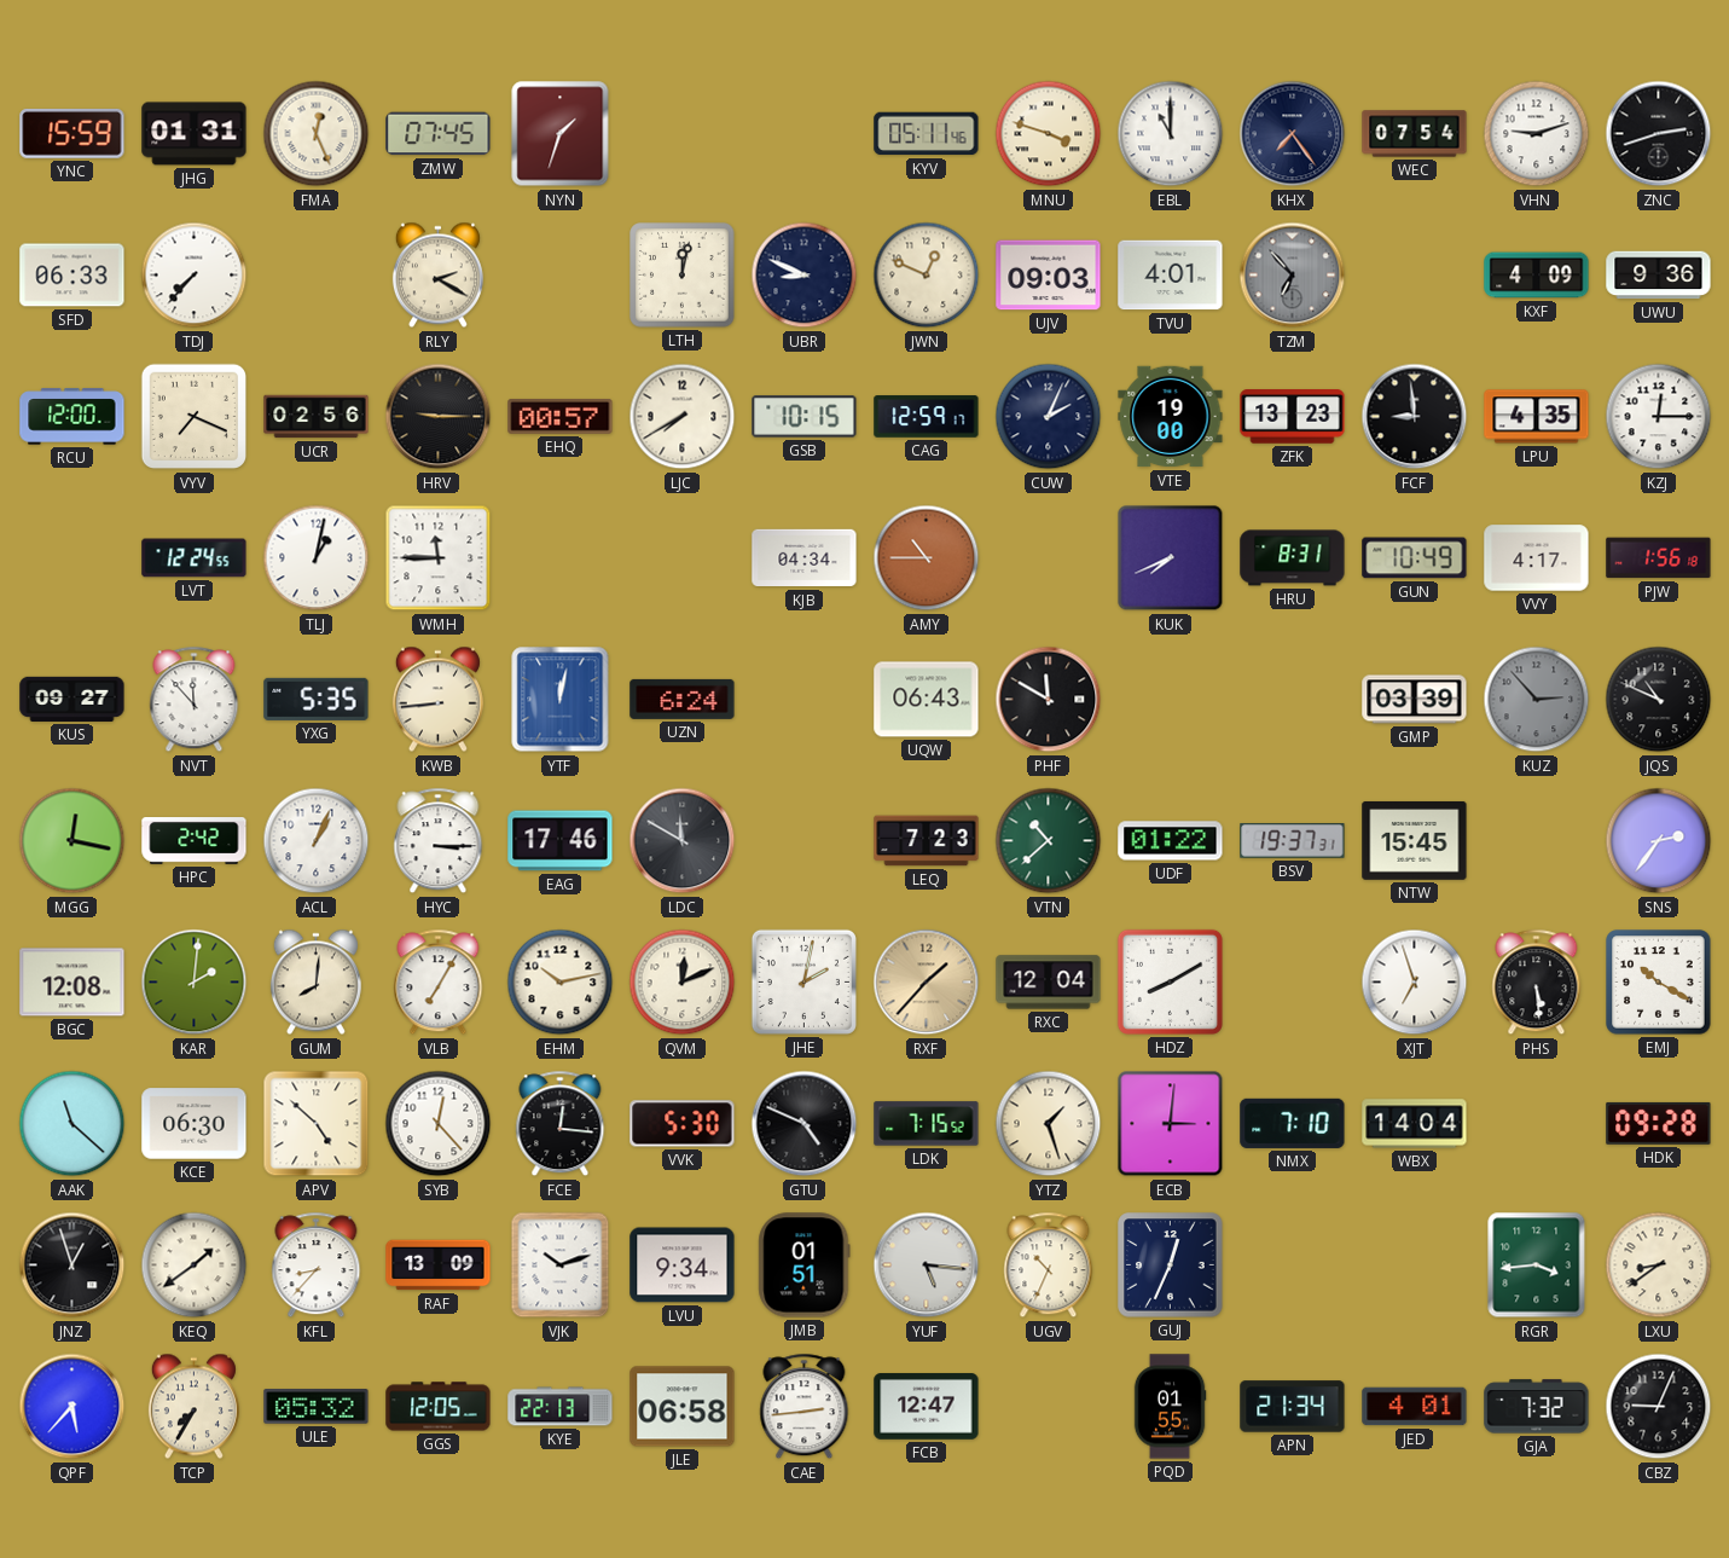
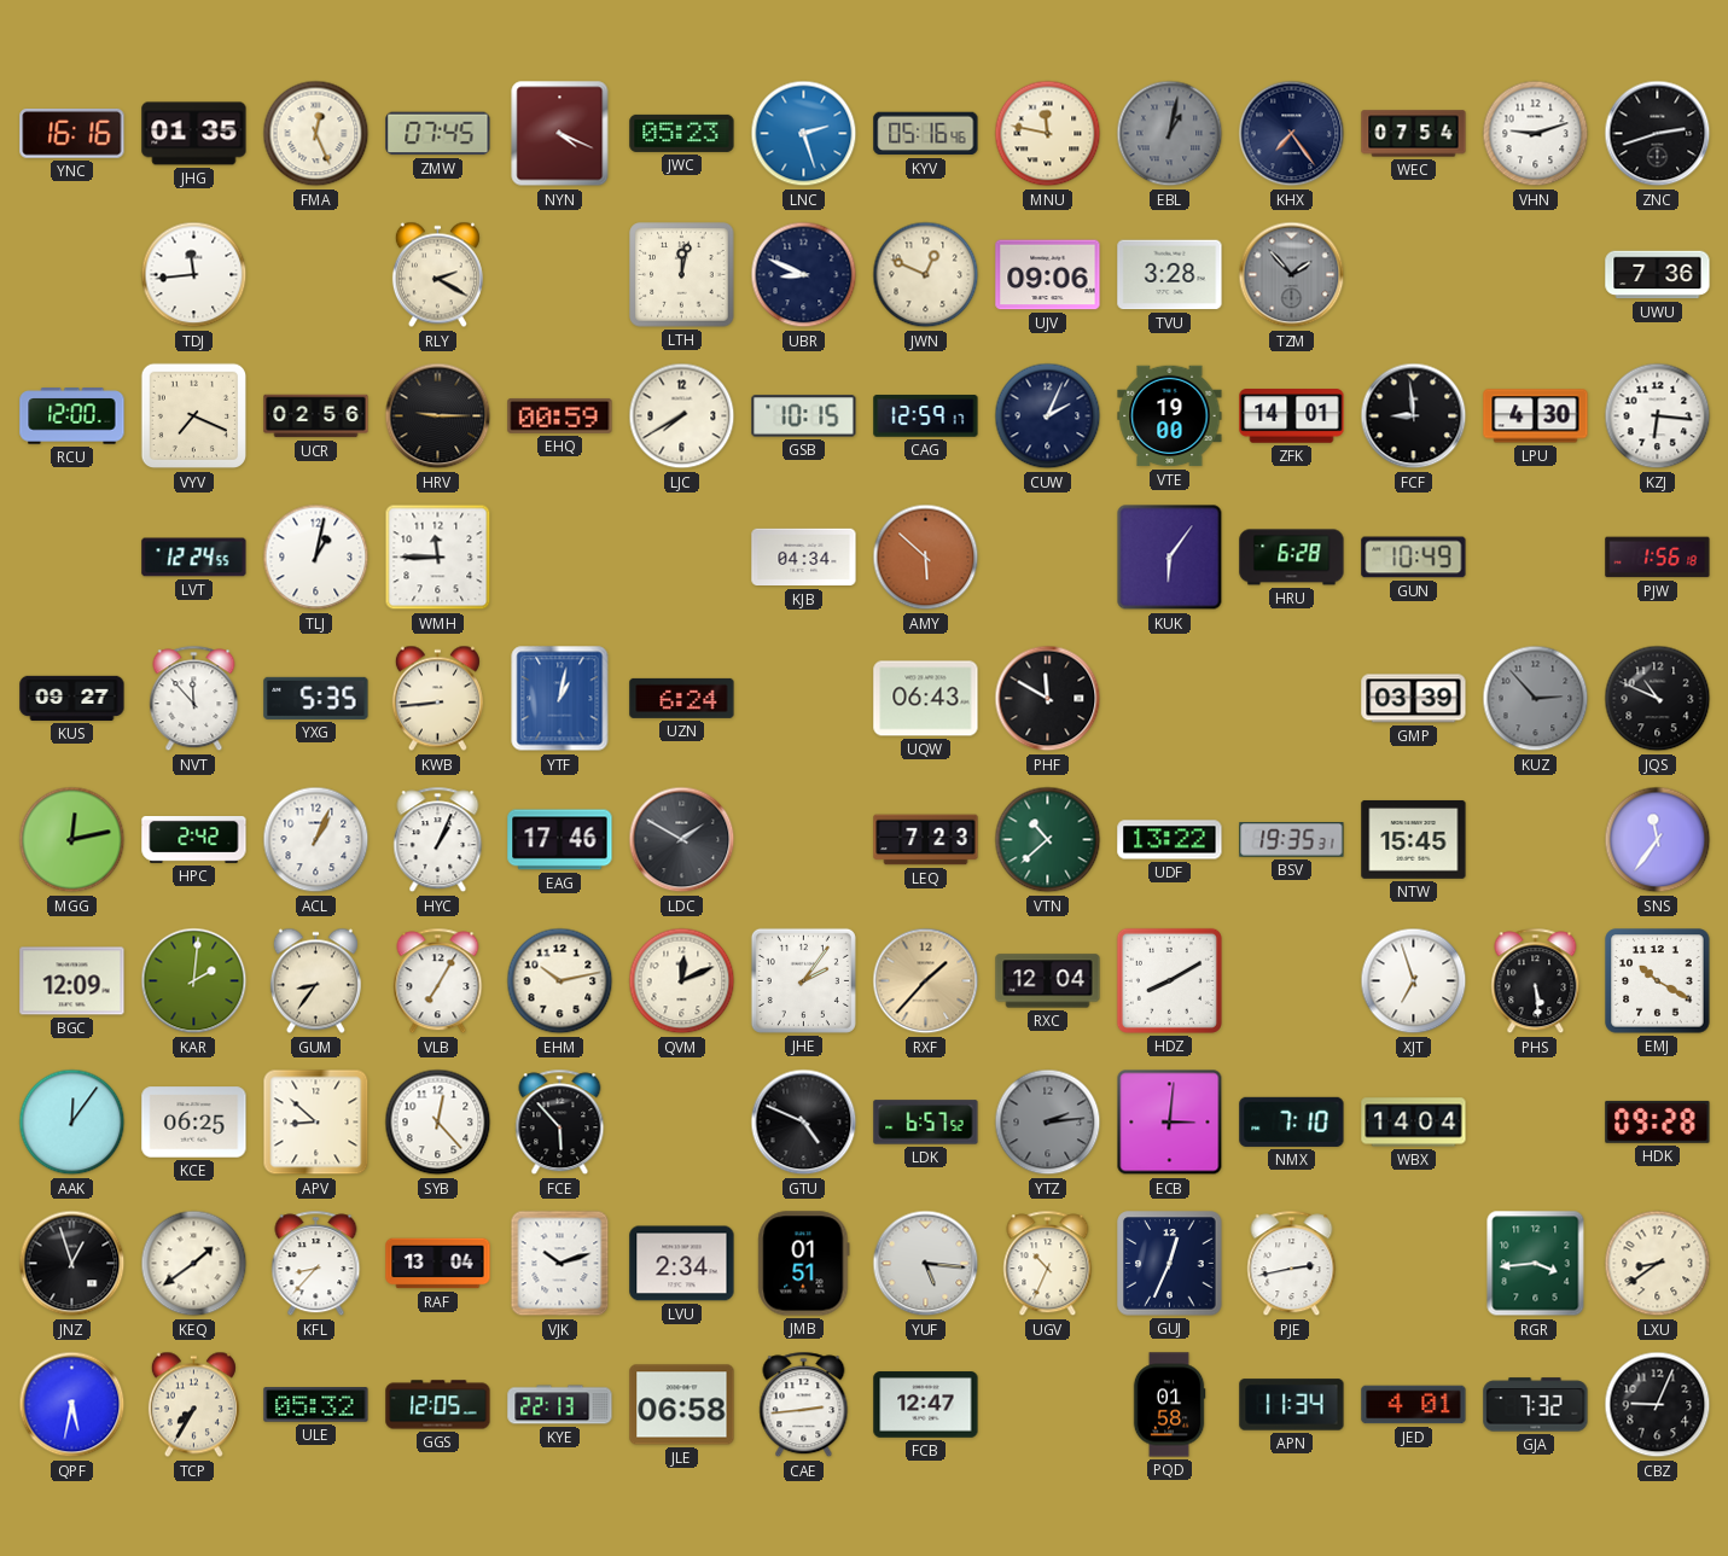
YNC: 15:59 -> 16:16
JHG: 01:31 -> 01:35
NYN: 1:33 -> 4:19
JWC: none -> 05:23
LNC: none -> 2:27
KYV: 05:11 -> 05:16
MNU: 3:48 -> 11:47
EBL: 11:00 -> 1:02
EBL dial: white -> grey
SFD: 06:33 -> none
TDJ: 7:37 -> 11:44
UJV: 09:03 -> 09:06
TVU: 4:01 -> 3:28
TZM: 6:53 -> 1:53
KXF: 4:09 -> none
UWU: 9:36 -> 7:36
EHQ: 00:57 -> 00:59
ZFK: 13:23 -> 14:01
LPU: 4:35 -> 4:30
KZJ: 12:15 -> 6:16
AMY: 10:45 -> 5:52
KUK: 7:41 -> 6:06
HRU: 8:31 -> 6:28
VVY: 4:17 -> none
YTF: 12:02 -> 1:02
MGG: 12:17 -> 12:13
HYC: 3:15 -> 1:04
LDC: 11:50 -> 1:50
UDF: 01:22 -> 13:22
BSV: 19:37 -> 19:35
SNS: 2:36 -> 11:36
BGC: 12:08 -> 12:09
GUM: 8:01 -> 8:36
JHE: 2:02 -> 2:06
AAK: 11:22 -> 12:06
KCE: 06:30 -> 06:25
APV: 4:52 -> 8:52
FCE: 12:16 -> 5:53
VVK: 5:30 -> none
LDK: 7:15 -> 6:57
YTZ: 1:27 -> 2:14
YTZ dial: cream -> grey
RAF: 13:09 -> 13:04
LVU: 9:34 -> 2:34
PJE: none -> 2:43
QPF: 5:37 -> 5:32
PQD: 01:55 -> 01:58
APN: 21:34 -> 11:34
